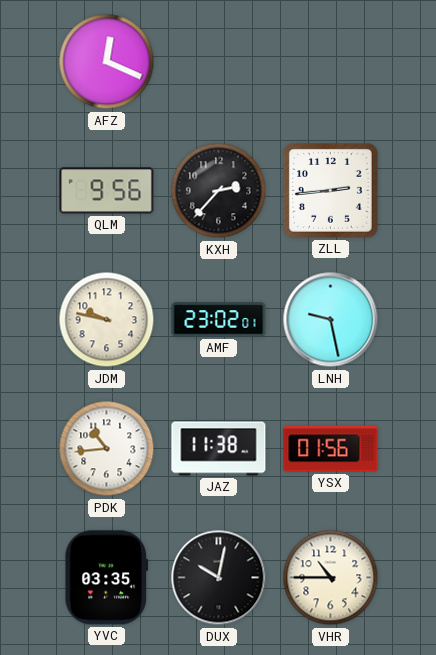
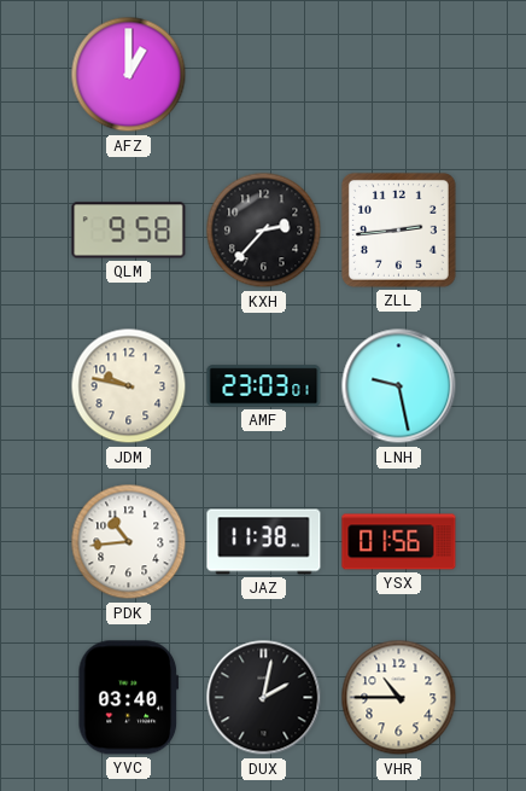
AFZ: 12:19 -> 1:00
QLM: 9:56 -> 9:58
AMF: 23:02 -> 23:03
YVC: 03:35 -> 03:40
DUX: 10:02 -> 2:02
